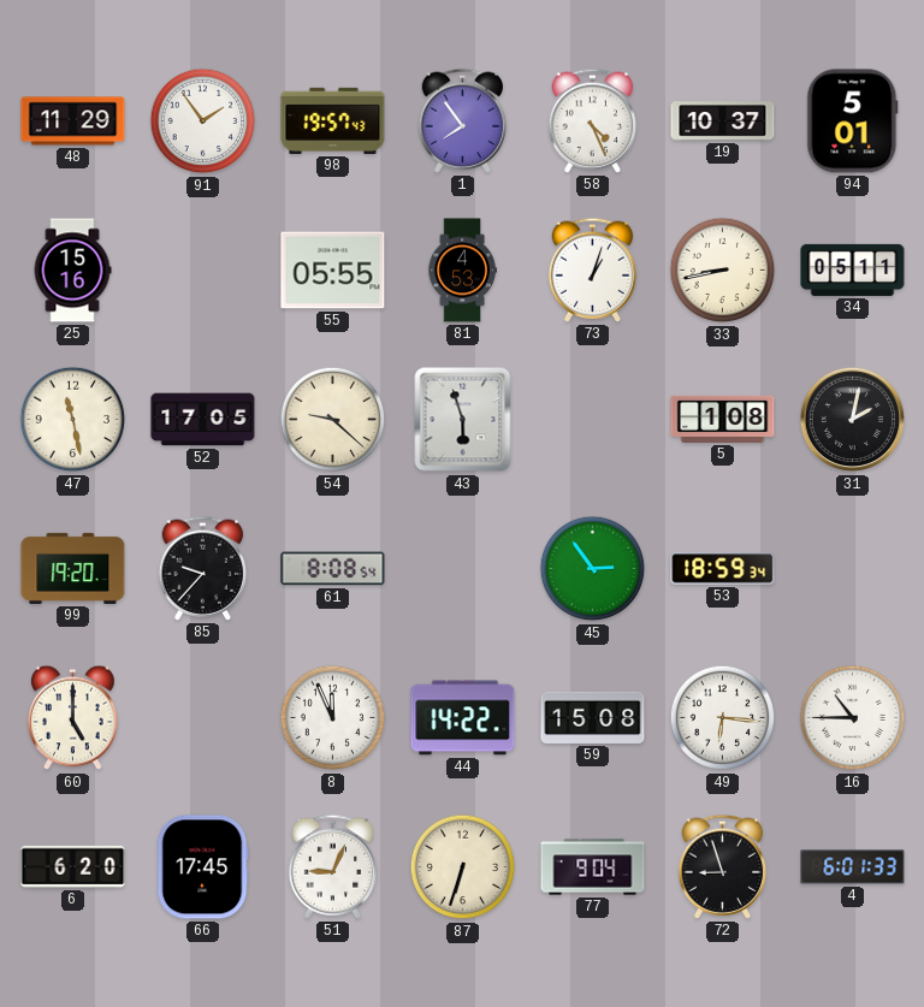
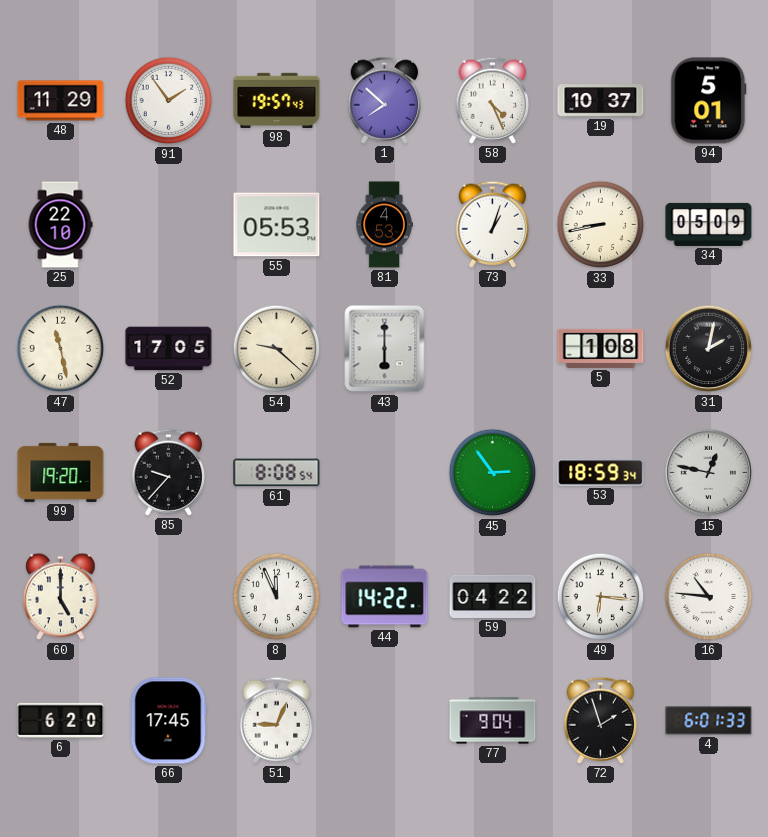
1: 7:54 -> 7:52
25: 15:16 -> 22:10
55: 05:55 -> 05:53
34: 05:11 -> 05:09
43: 5:57 -> 6:00
15: none -> 12:47
59: 15:08 -> 04:22
16: 10:45 -> 10:46
87: 6:33 -> none
72: 8:57 -> 1:57
